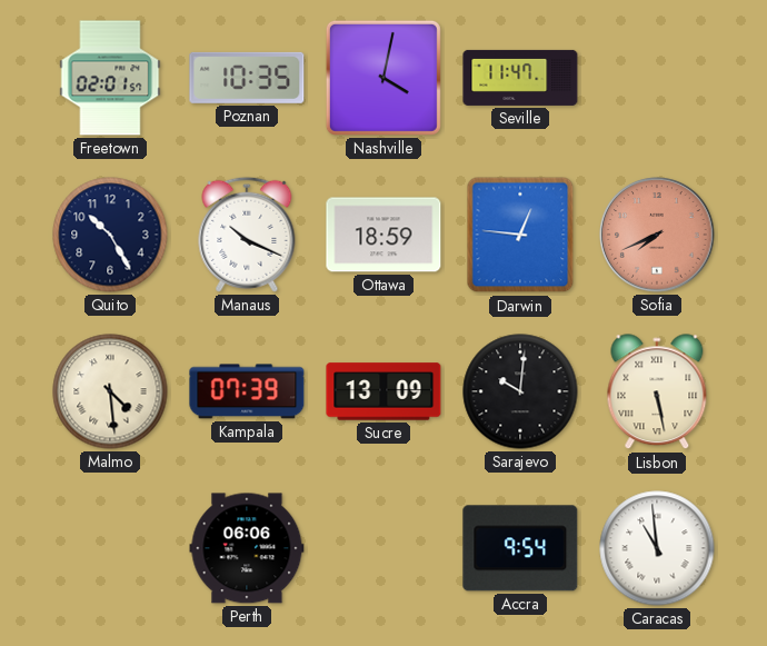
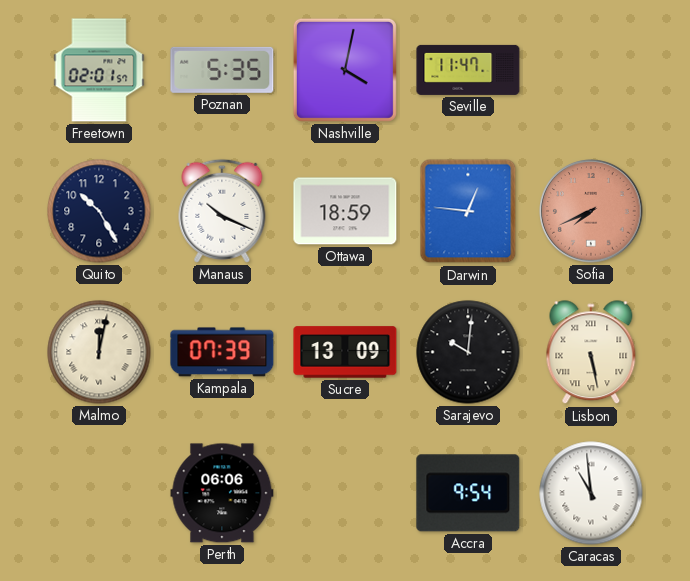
Poznan: 10:35 -> 5:35
Malmo: 4:29 -> 12:02
